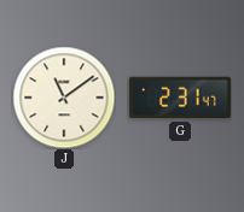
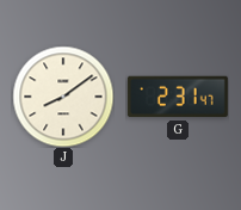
J: 11:09 -> 8:09
